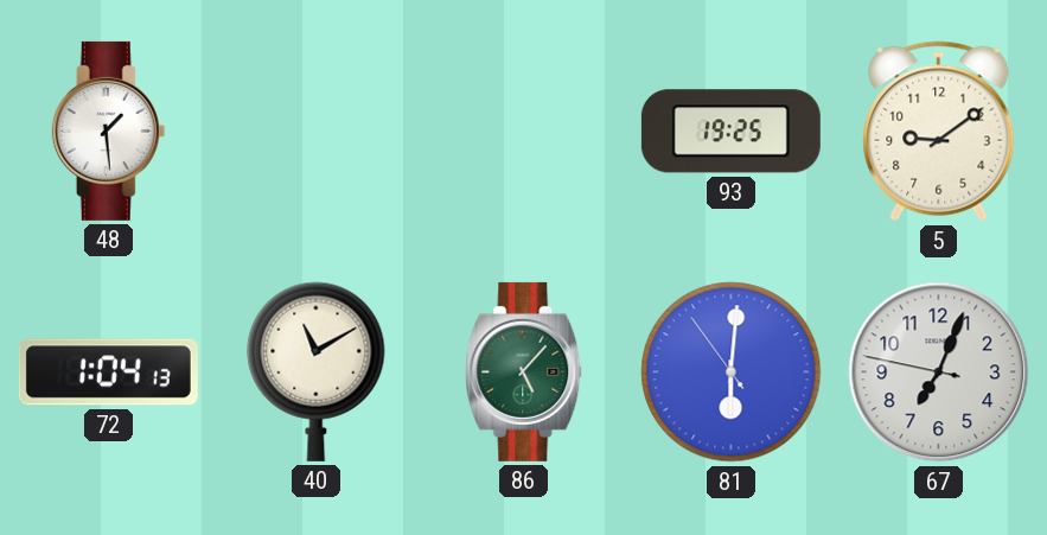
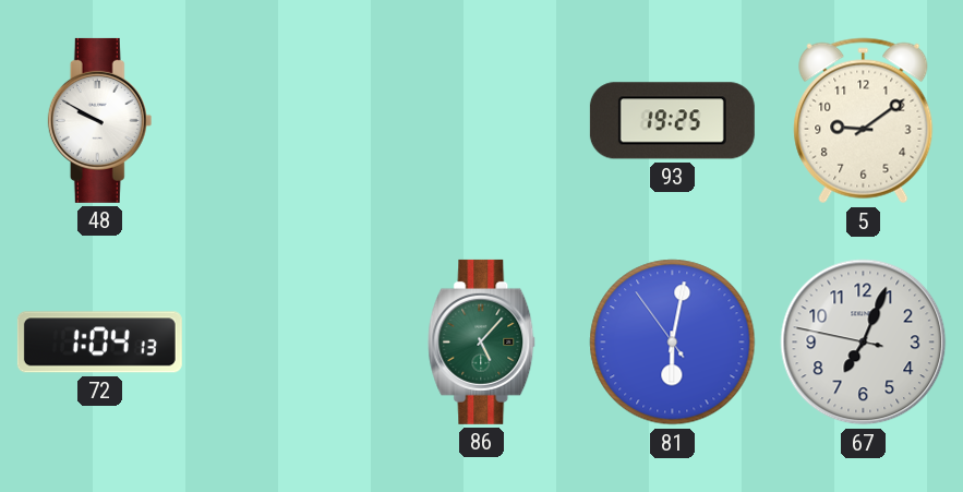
48: 1:29 -> 9:50
40: 11:10 -> none
81: 6:00 -> 6:01
